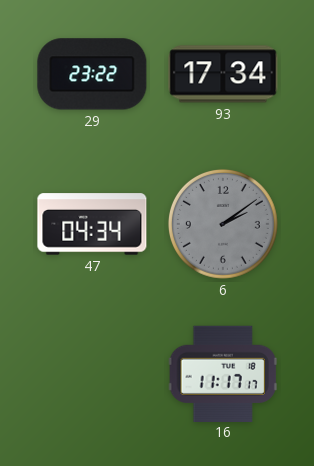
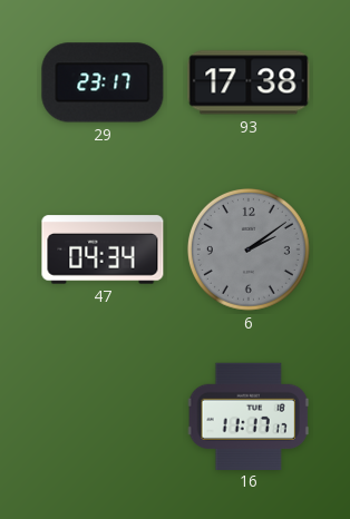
29: 23:22 -> 23:17
93: 17:34 -> 17:38
